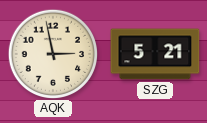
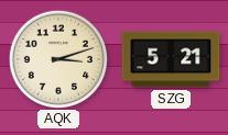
AQK: 2:58 -> 3:12
